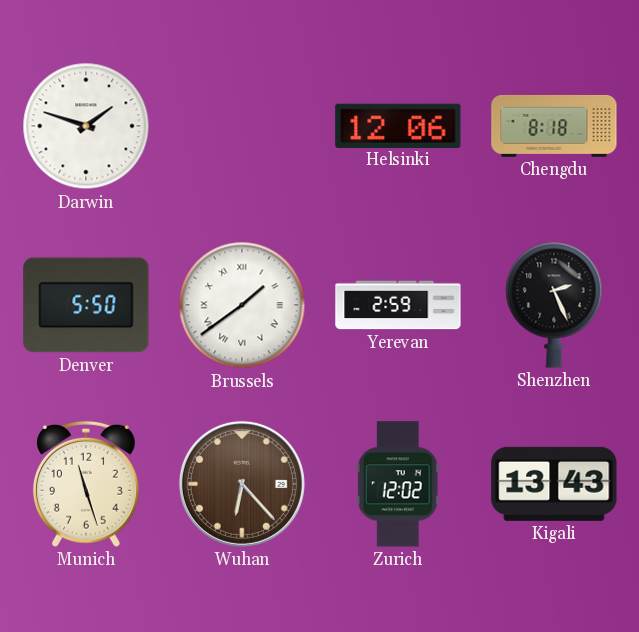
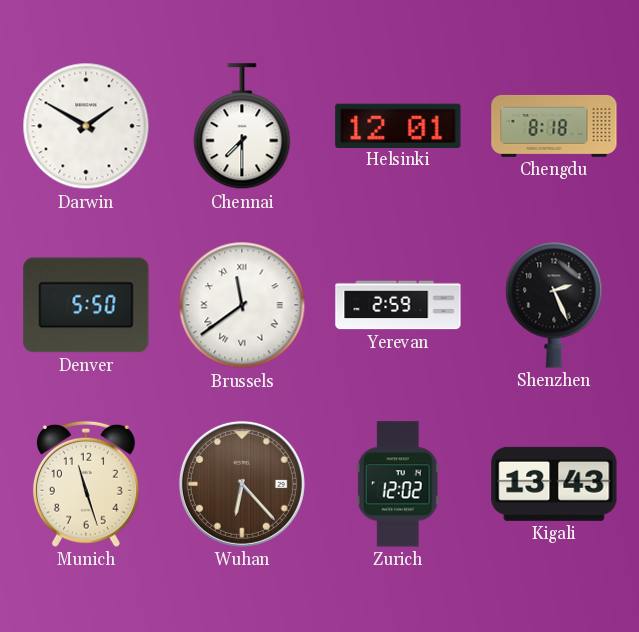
Darwin: 1:48 -> 1:50
Chennai: none -> 7:30
Helsinki: 12:06 -> 12:01
Brussels: 1:39 -> 11:39
